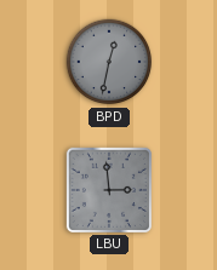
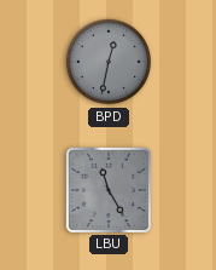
LBU: 2:59 -> 11:25
